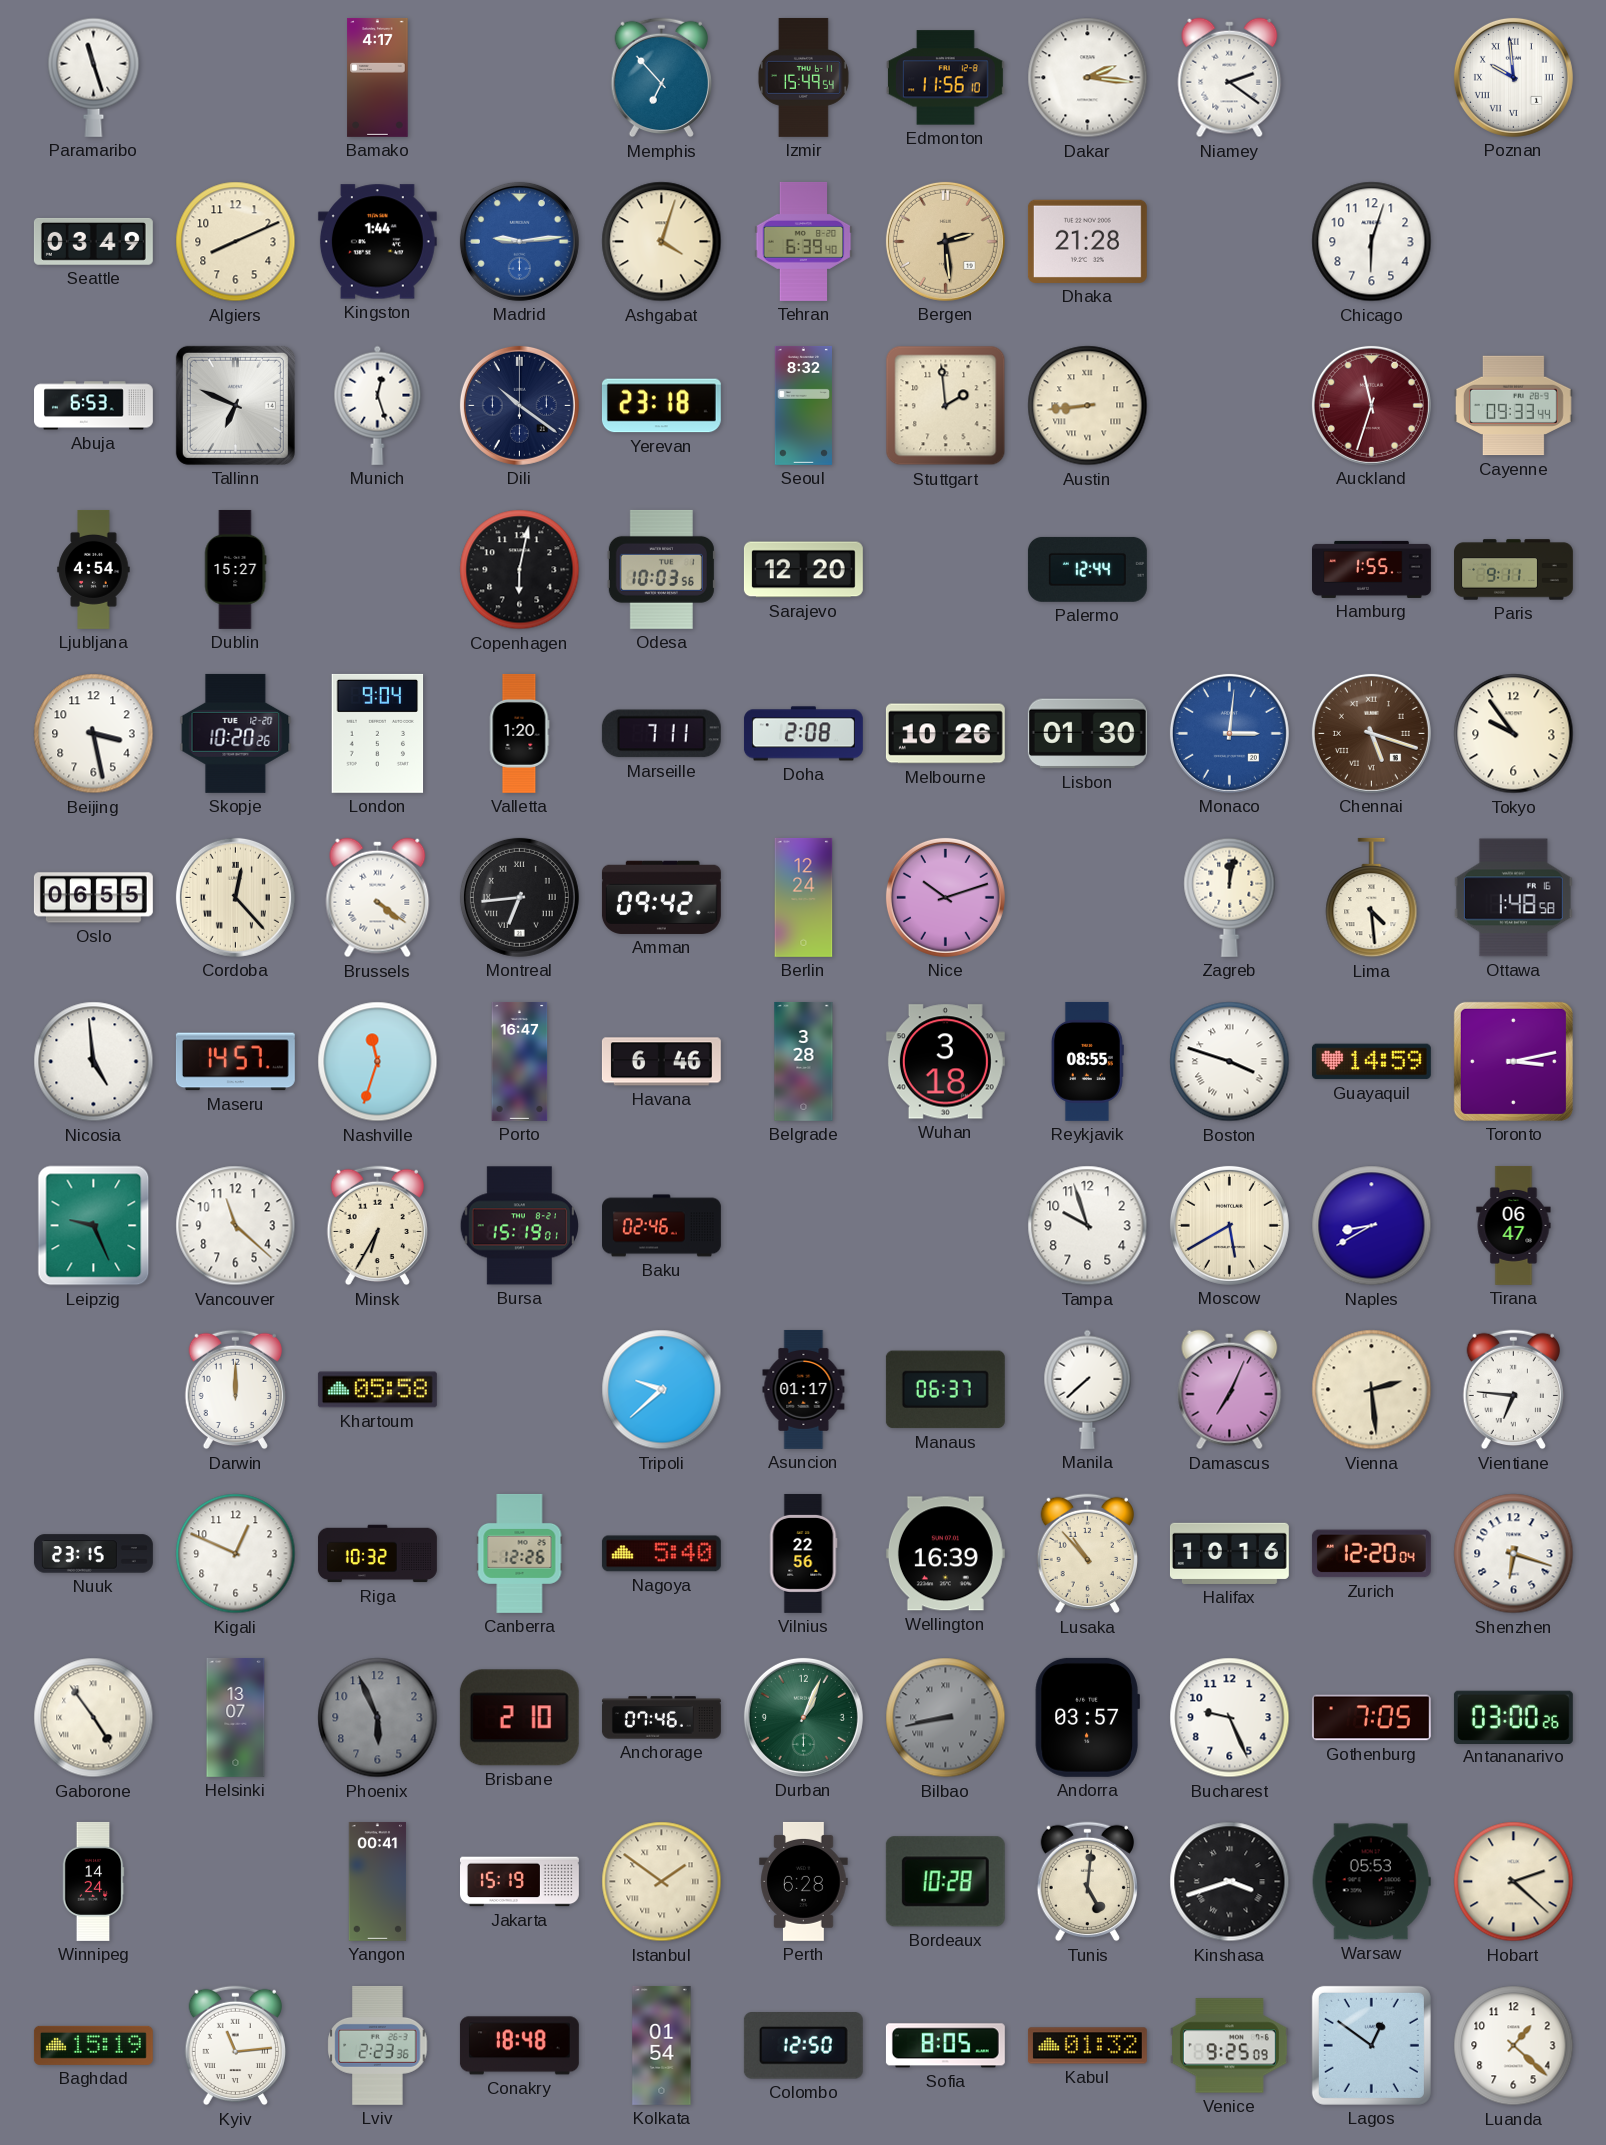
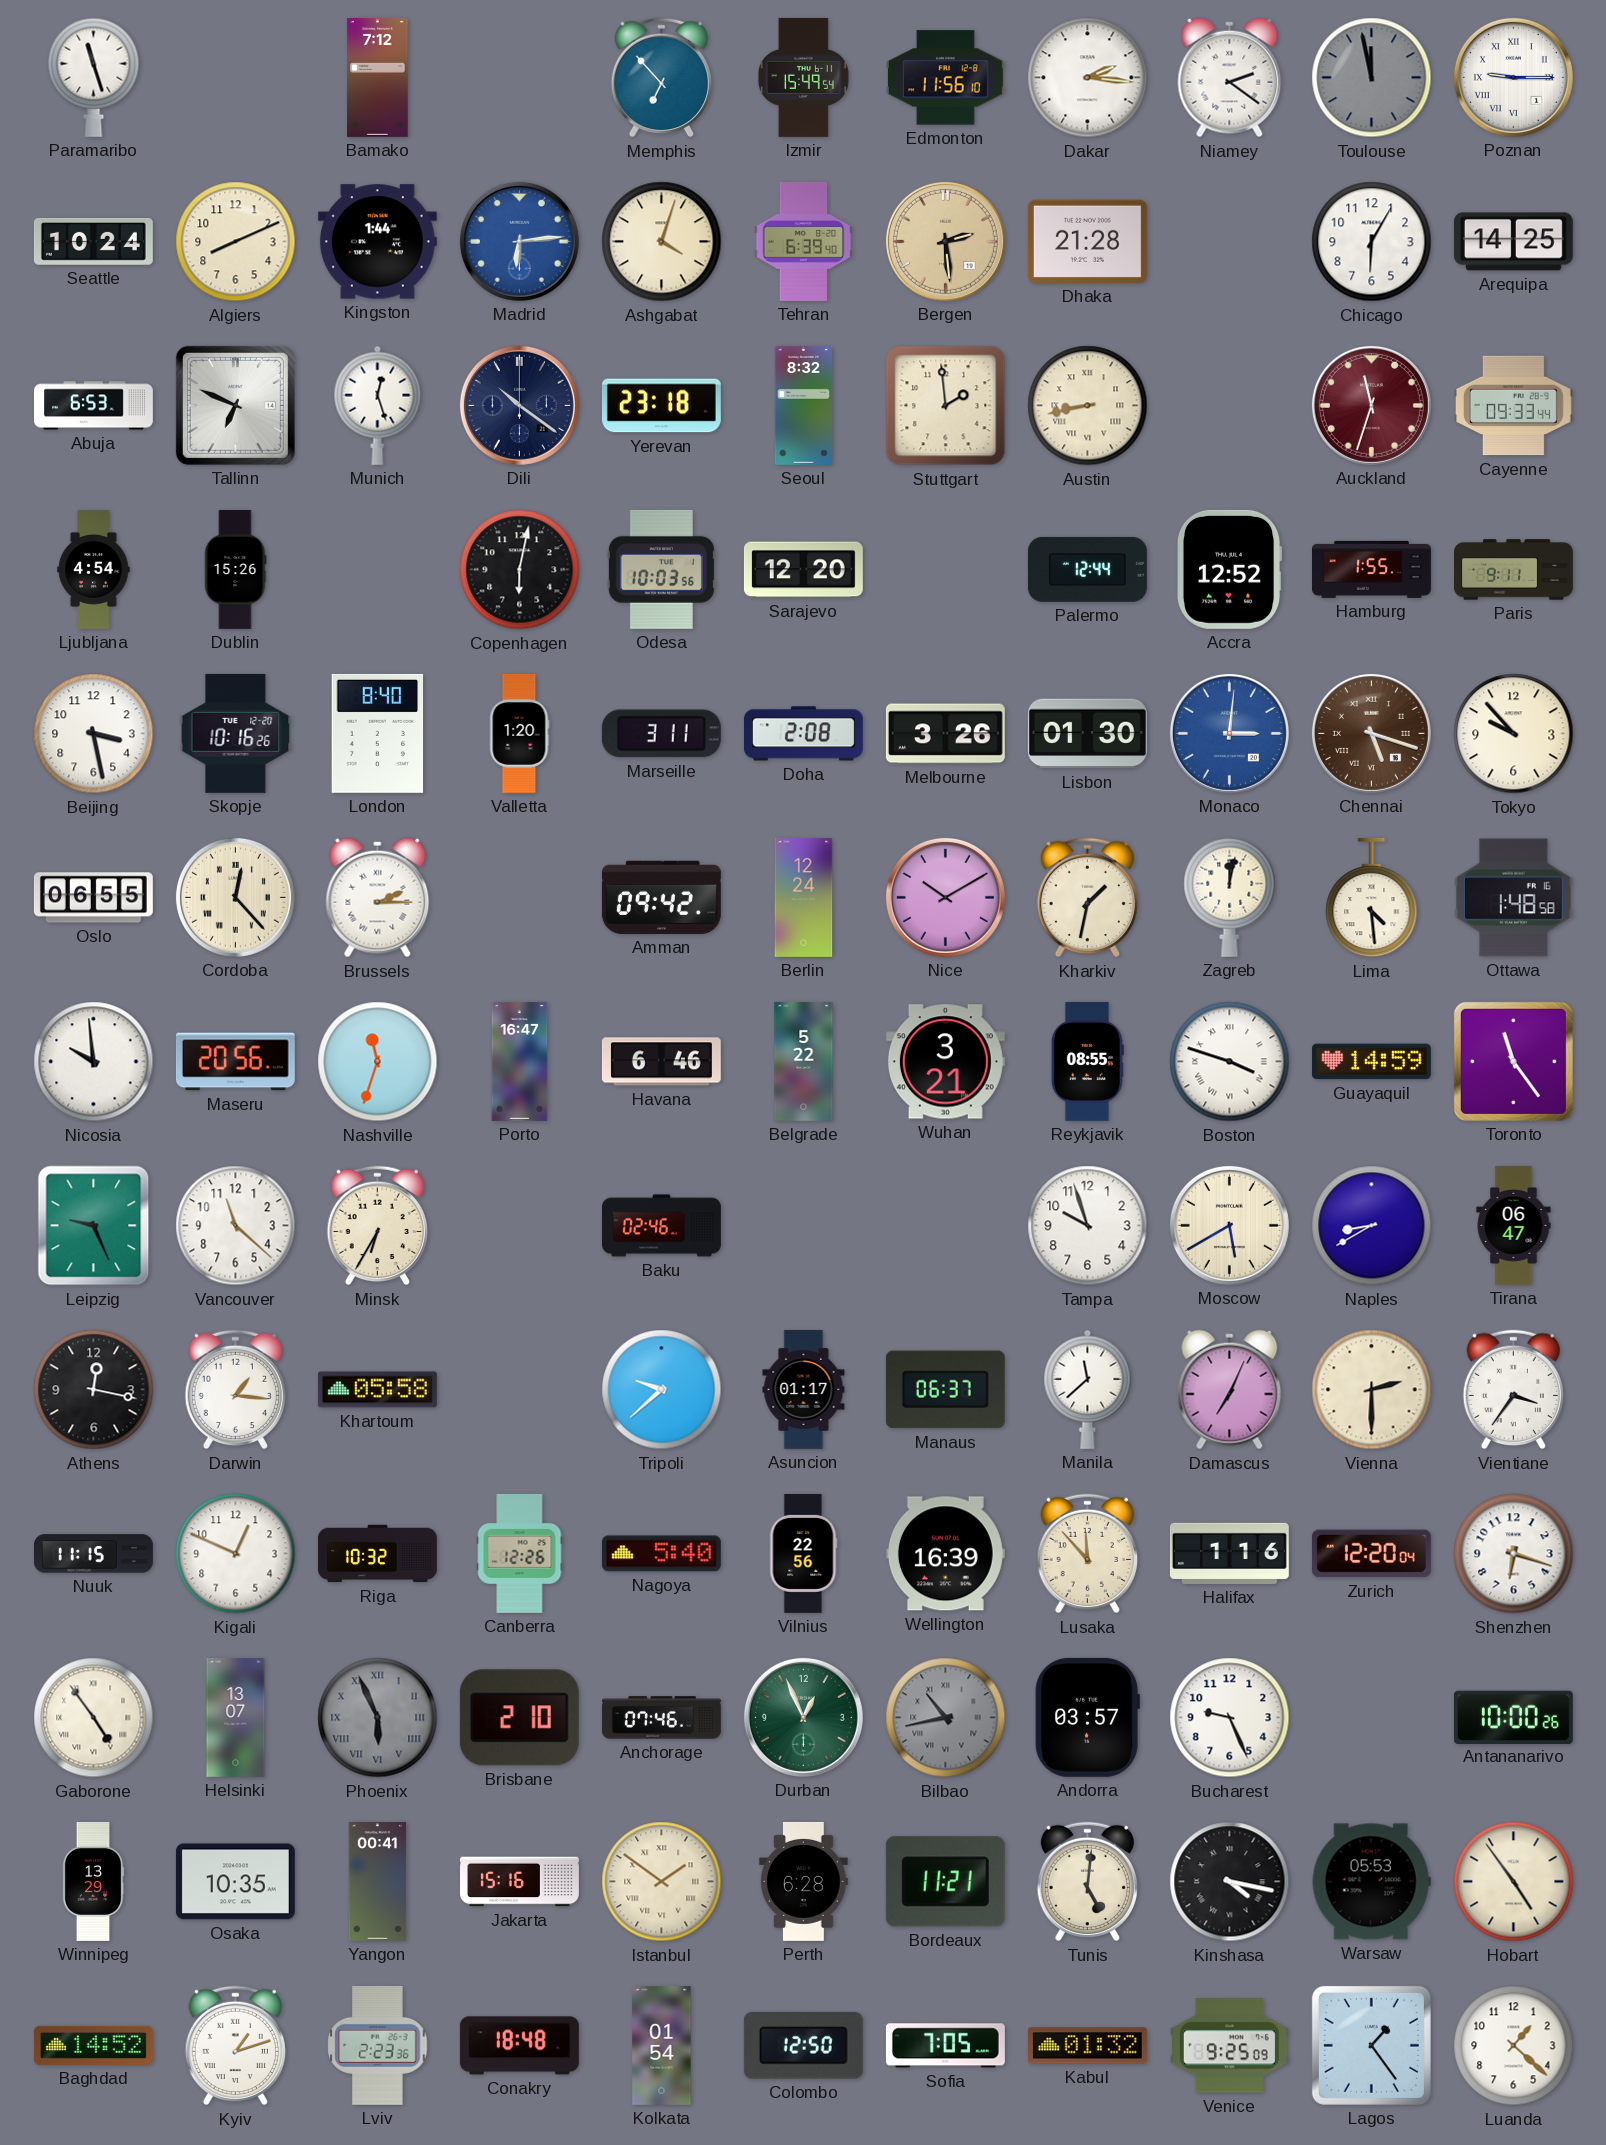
Bamako: 4:17 -> 7:12
Toulouse: none -> 11:58
Poznan: 9:59 -> 9:15
Seattle: 03:49 -> 10:24
Madrid: 9:14 -> 6:14
Chicago: 6:03 -> 6:05
Arequipa: none -> 14:25
Austin: 8:44 -> 8:43
Dublin: 15:27 -> 15:26
Accra: none -> 12:52
Skopje: 10:20 -> 10:16
London: 9:04 -> 8:40
Marseille: 7:11 -> 3:11
Melbourne: 10:26 -> 3:26
Tokyo: 9:54 -> 9:53
Brussels: 4:21 -> 2:15
Montreal: 6:44 -> none
Nice: 10:12 -> 10:10
Kharkiv: none -> 1:32
Nicosia: 4:59 -> 9:59
Maseru: 14:57 -> 20:56
Belgrade: 3:28 -> 5:22
Wuhan: 3:18 -> 3:21
Toronto: 3:13 -> 11:24
Bursa: 15:19 -> none
Athens: none -> 12:17
Darwin: 12:00 -> 1:16
Manila: 7:38 -> 11:38
Vienna: 2:29 -> 2:30
Vientiane: 6:46 -> 3:36
Nuuk: 23:15 -> 11:15
Lusaka: 10:53 -> 11:53
Halifax: 10:16 -> 1:16
Phoenix numerals: Arabic -> Roman
Durban: 1:04 -> 12:56
Bilbao: 8:43 -> 10:43
Gothenburg: 7:05 -> none
Antananarivo: 03:00 -> 10:00
Winnipeg: 14:24 -> 13:29
Osaka: none -> 10:35
Jakarta: 15:19 -> 15:16
Bordeaux: 10:28 -> 11:21
Kinshasa: 3:42 -> 4:17
Hobart: 2:22 -> 4:54
Baghdad: 15:19 -> 14:52
Kyiv: 11:14 -> 1:12
Sofia: 8:05 -> 7:05
Lagos: 12:51 -> 1:24
